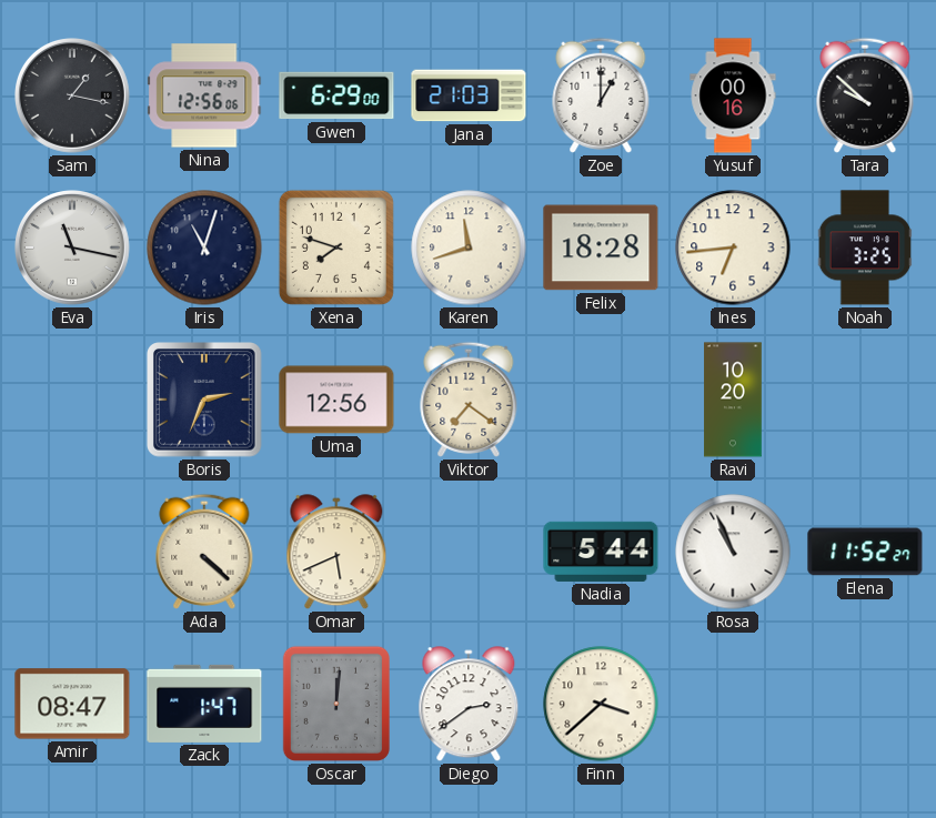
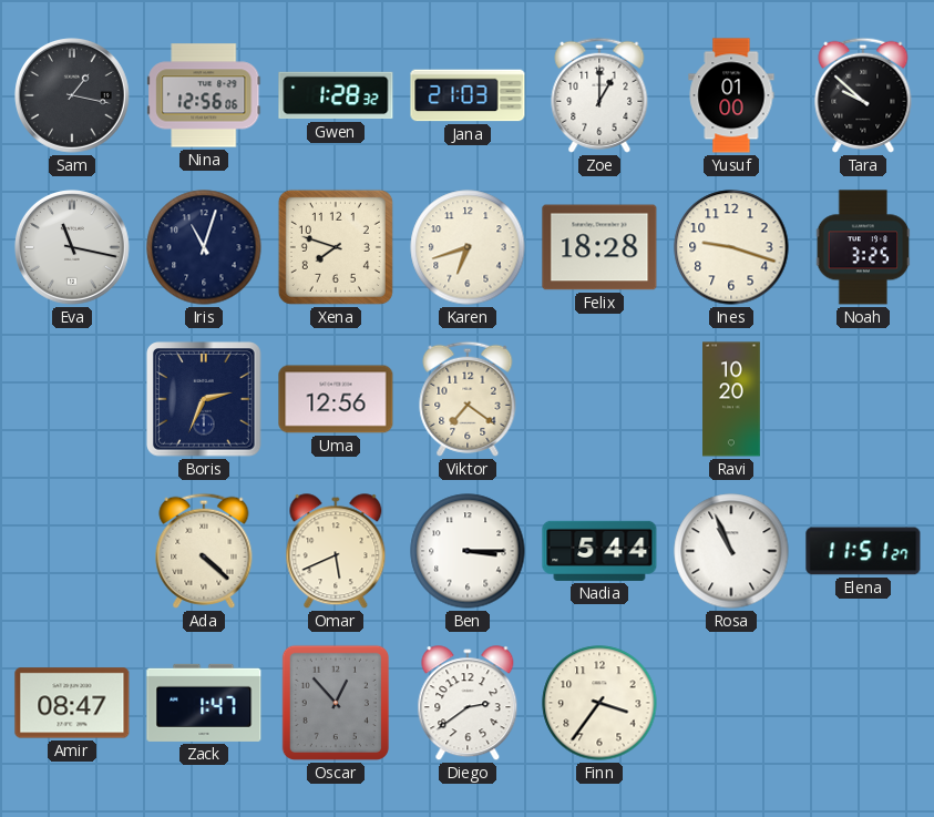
Gwen: 6:29 -> 1:28
Yusuf: 00:16 -> 01:00
Karen: 11:42 -> 6:42
Ines: 6:44 -> 9:18
Ben: none -> 3:15
Elena: 11:52 -> 11:51
Oscar: 12:01 -> 12:53
Finn: 3:38 -> 3:36
